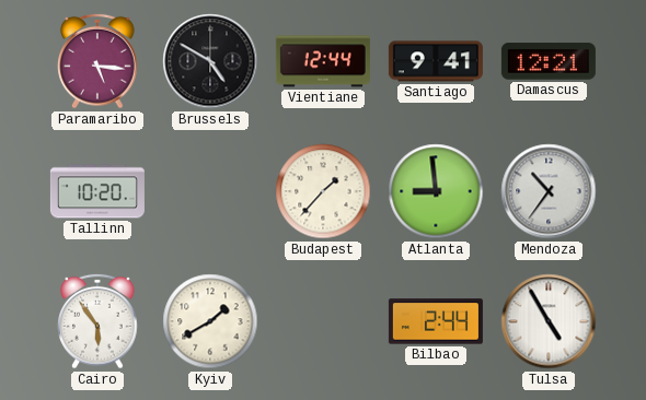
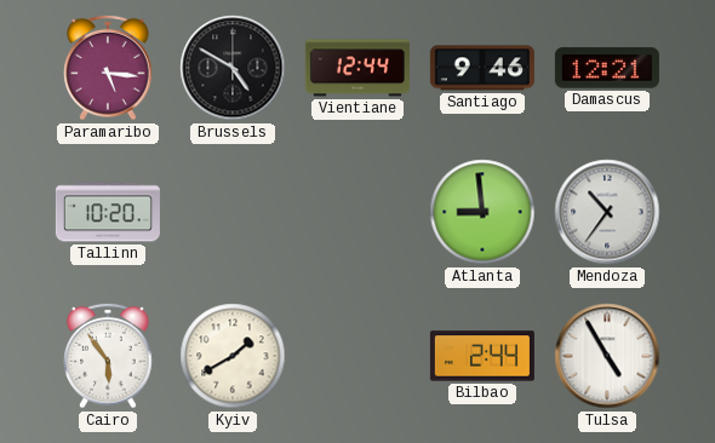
Santiago: 9:41 -> 9:46
Budapest: 1:37 -> none
